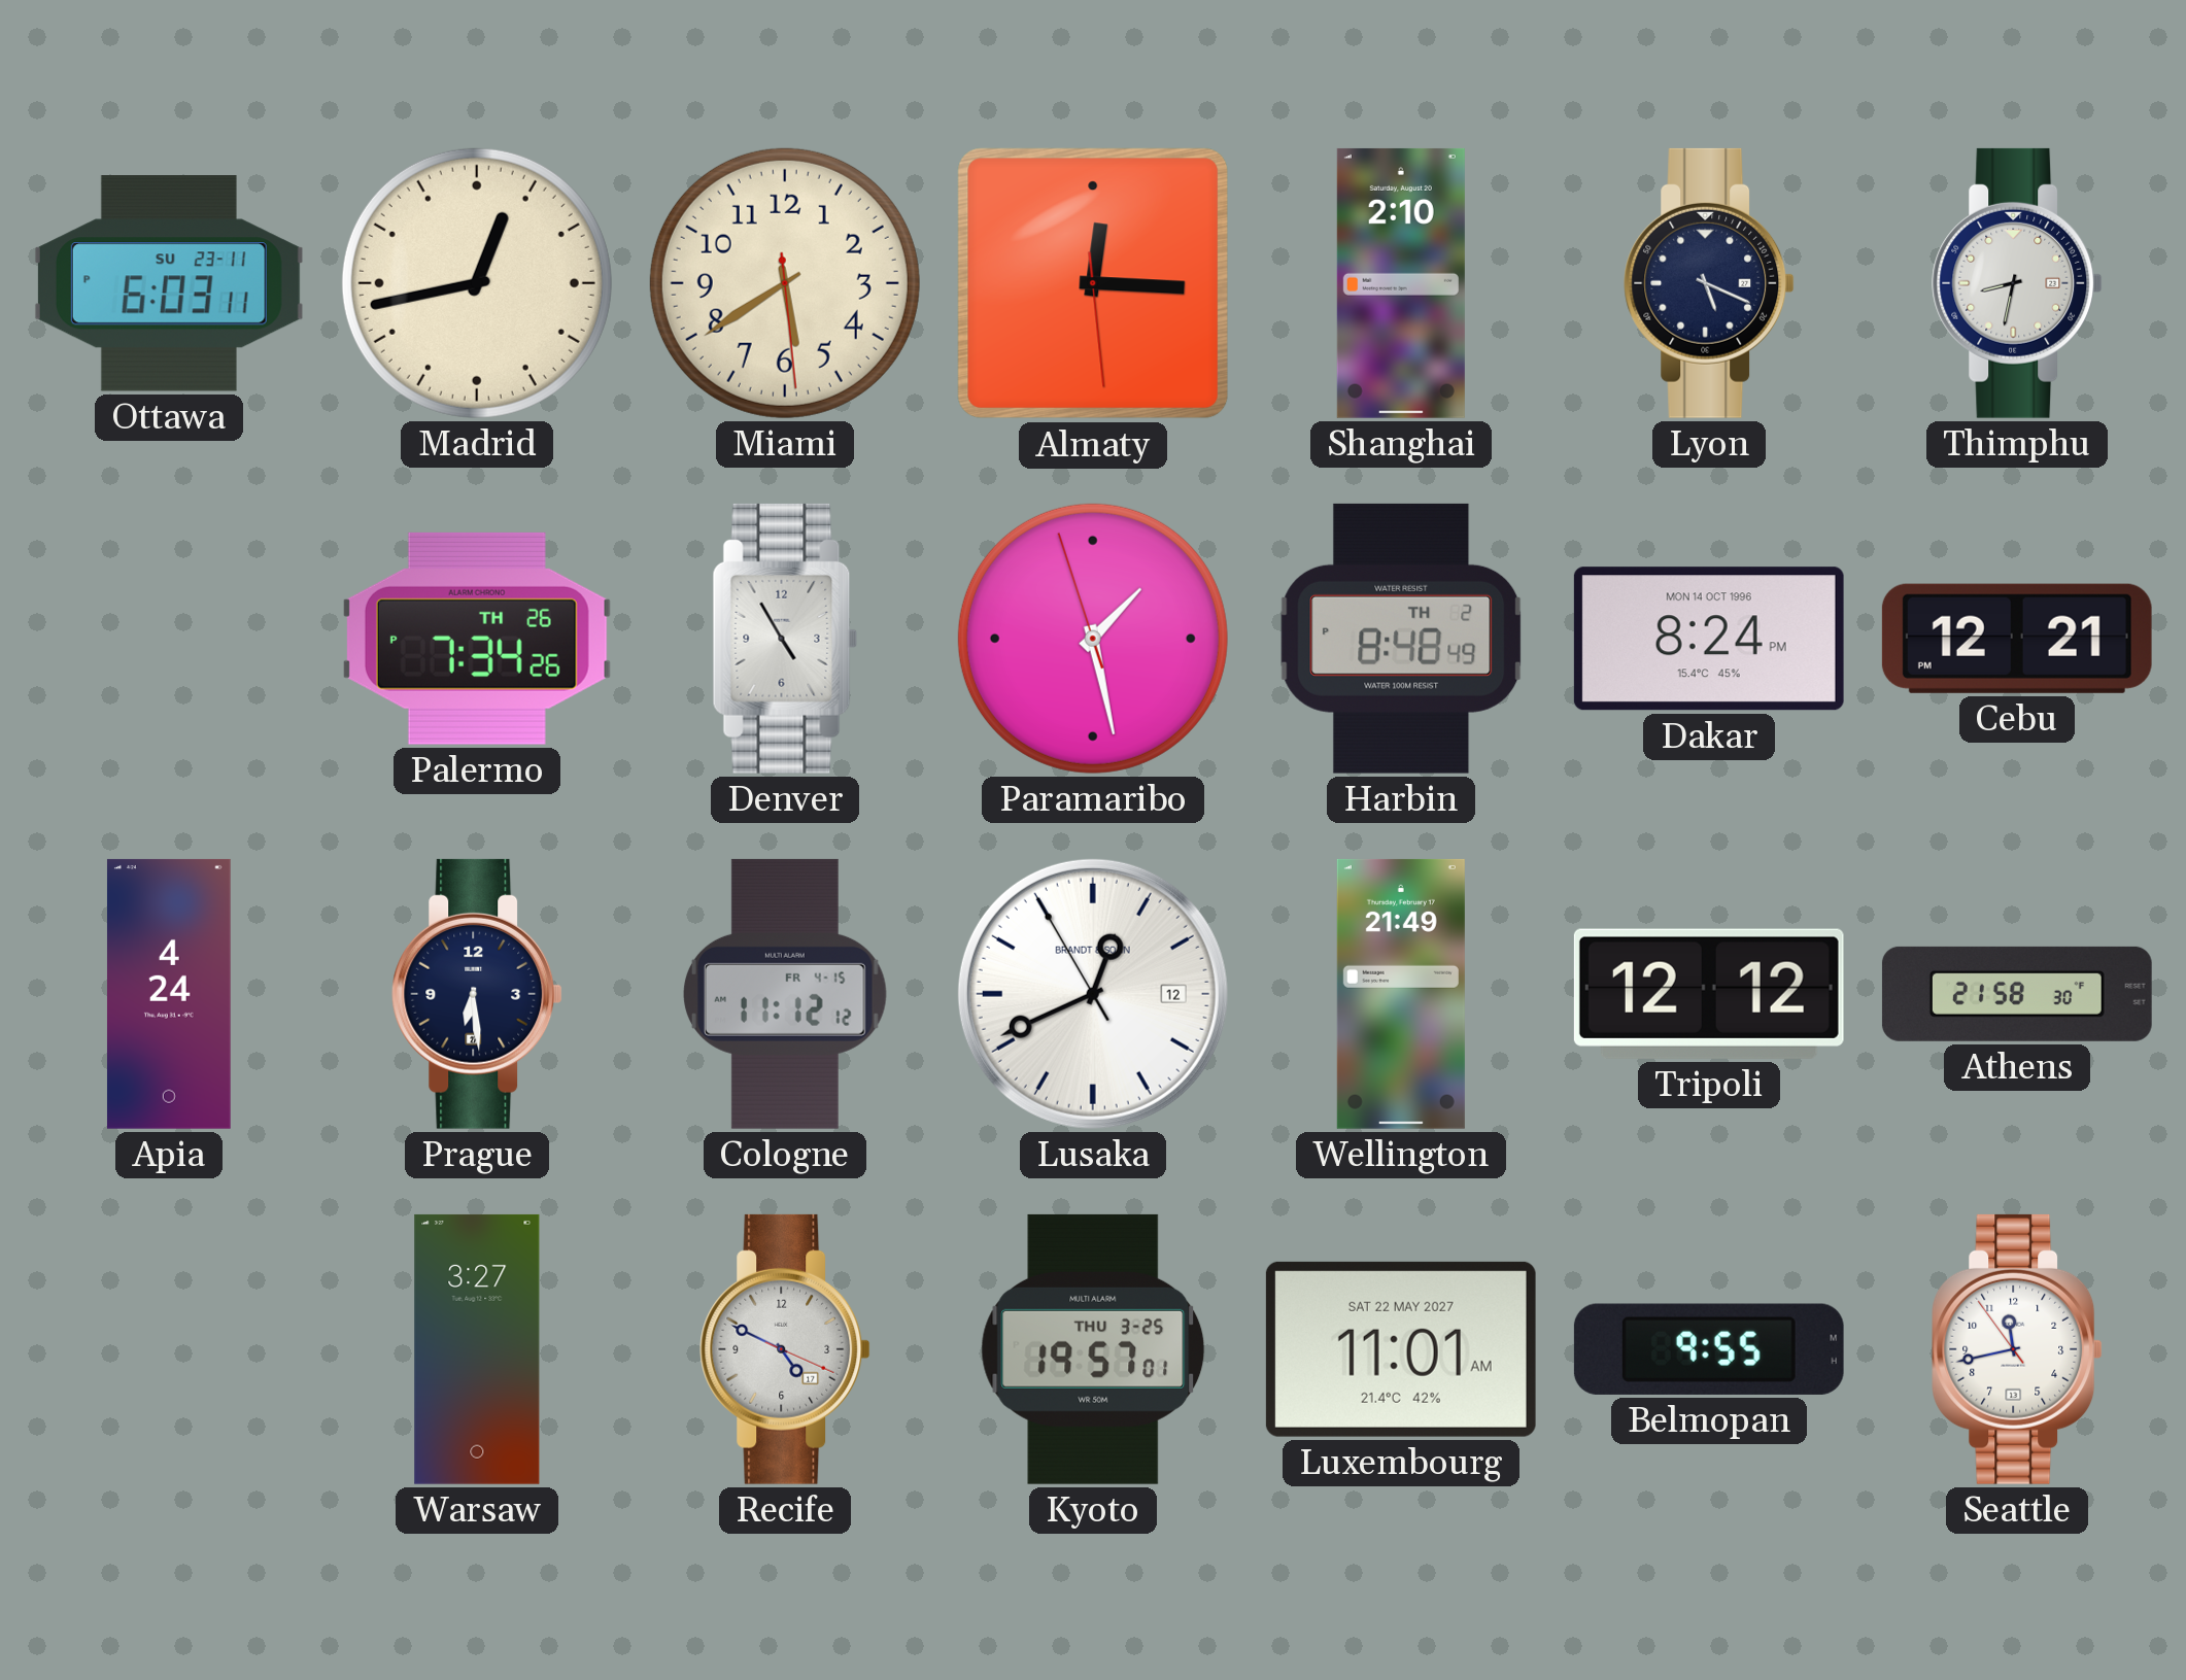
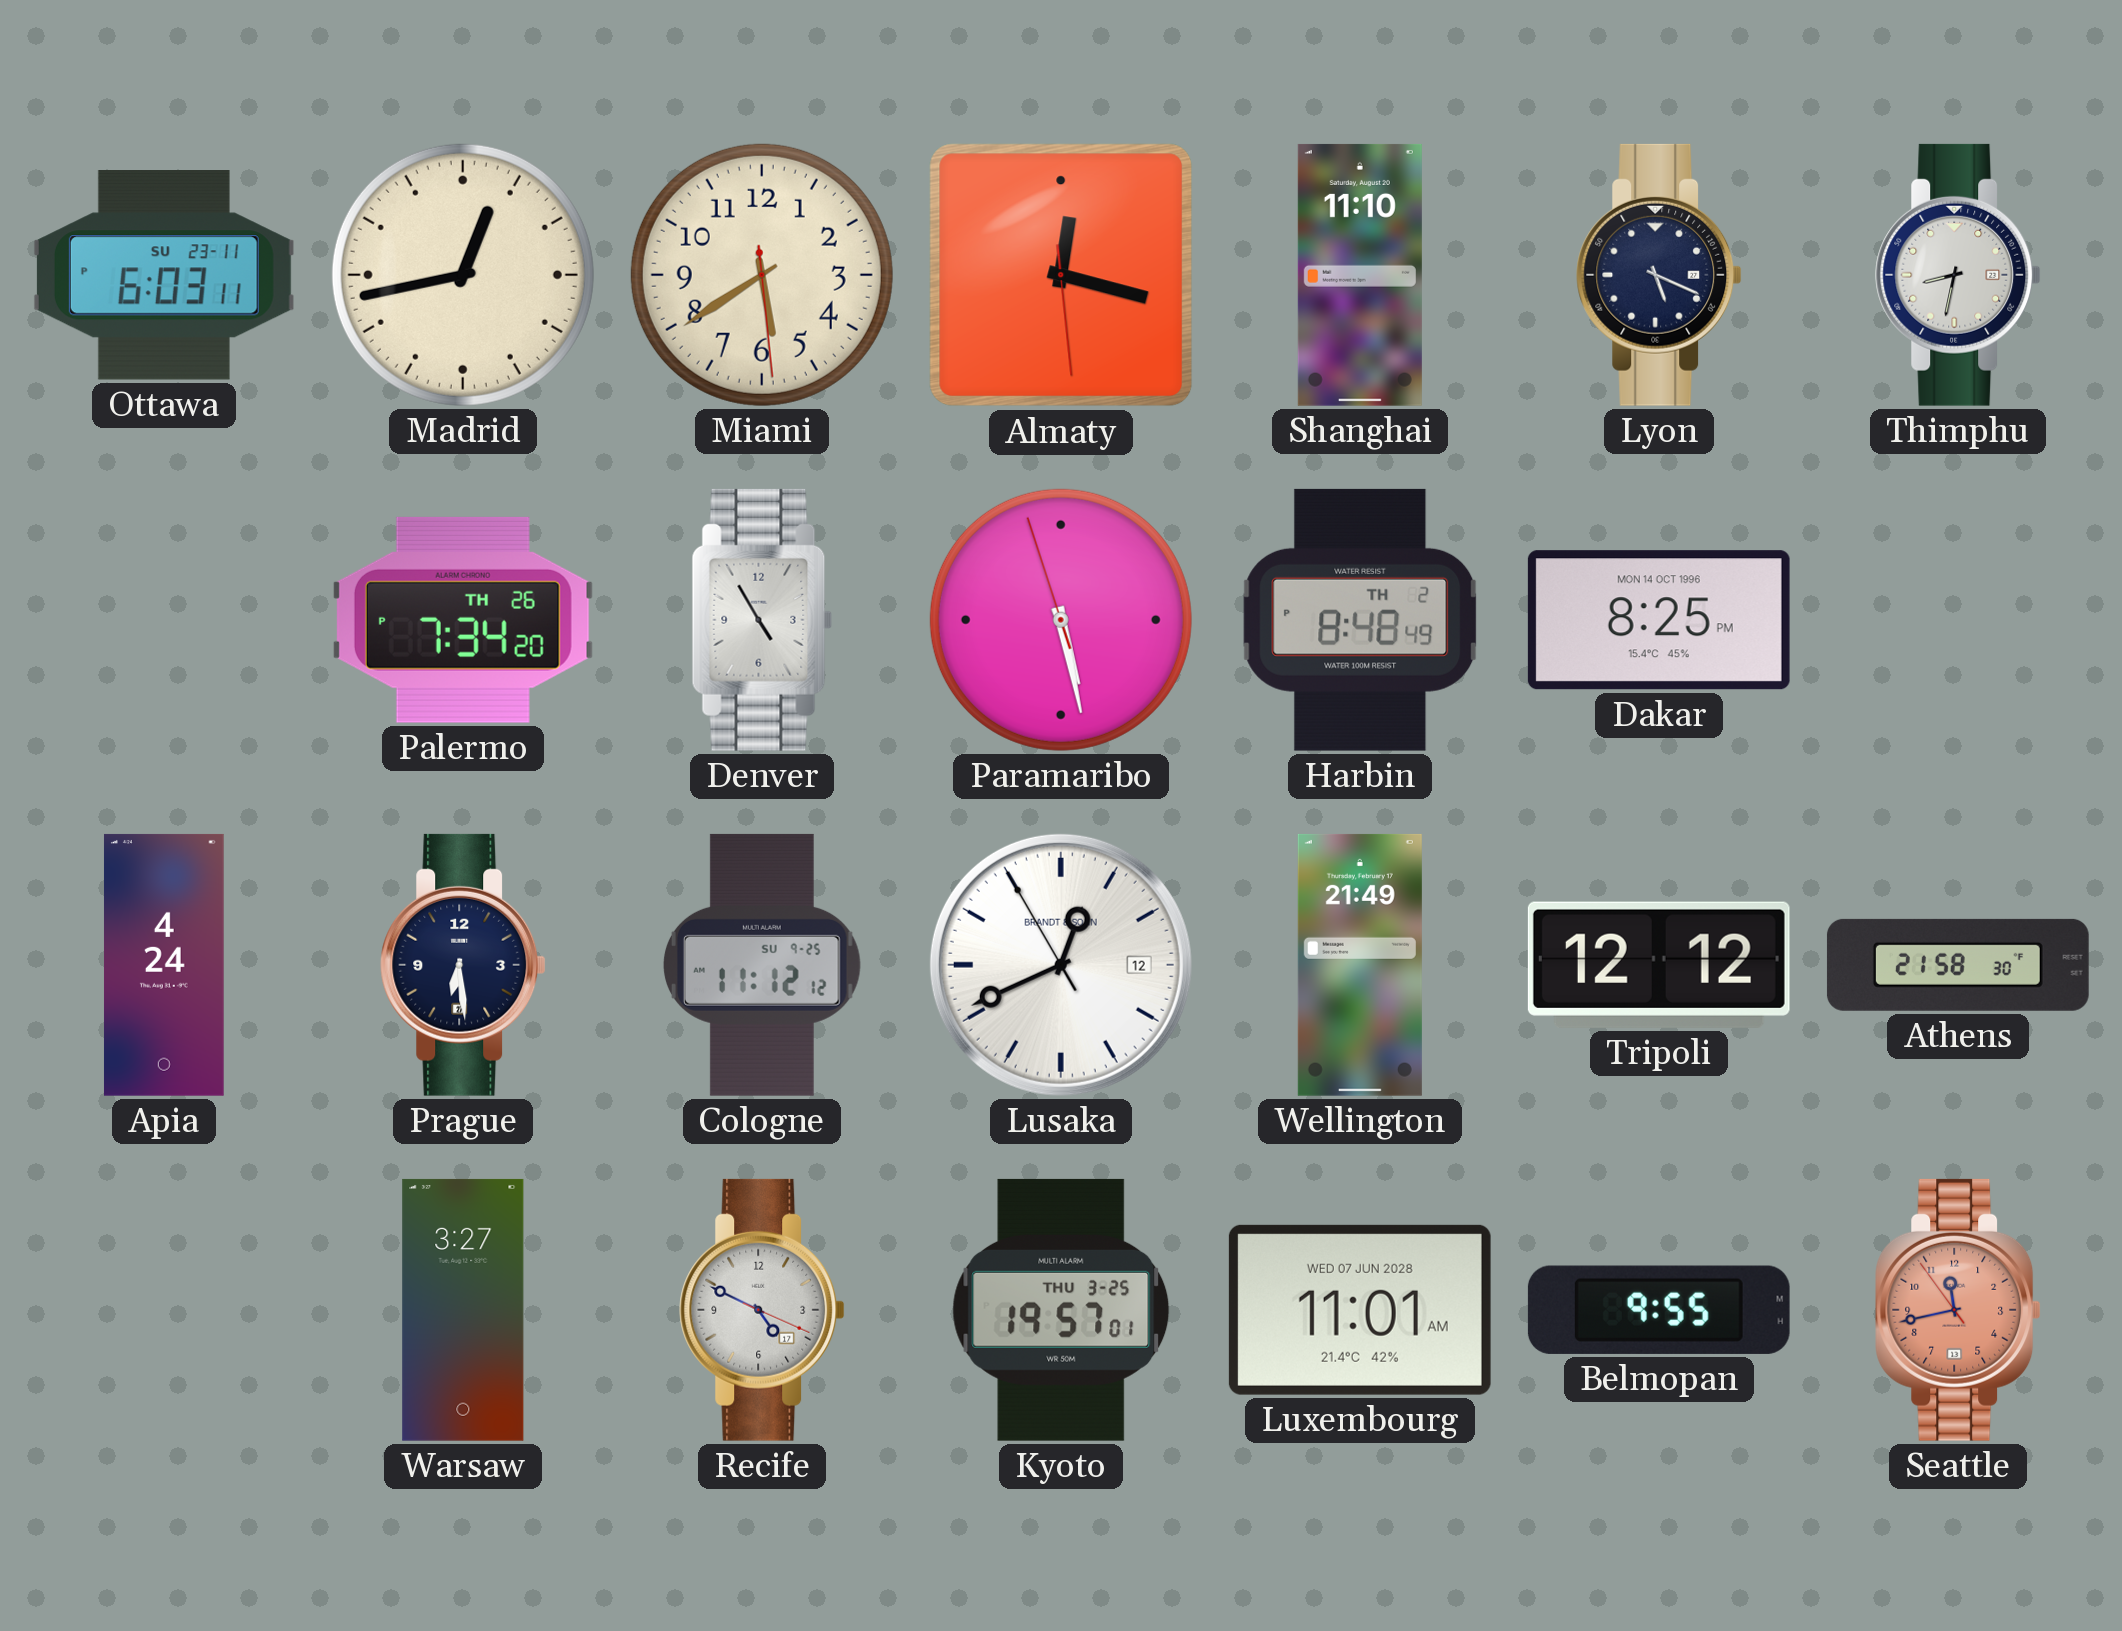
Almaty: 12:15 -> 12:17
Shanghai: 2:10 -> 11:10
Palermo: 7:34:26 PM -> 7:34:20 PM
Paramaribo: 1:27 -> 5:27
Dakar: 8:24 -> 8:25
Cebu: 12:21 -> none
Cologne date: FR 4-15 -> SU 9-25
Luxembourg date: SAT 22 MAY 2027 -> WED 07 JUN 2028
Seattle dial: white -> salmon
